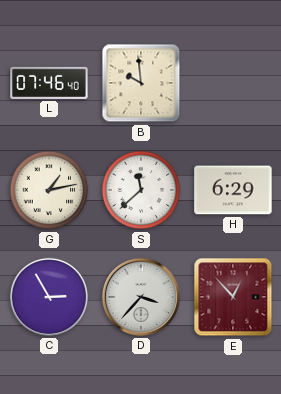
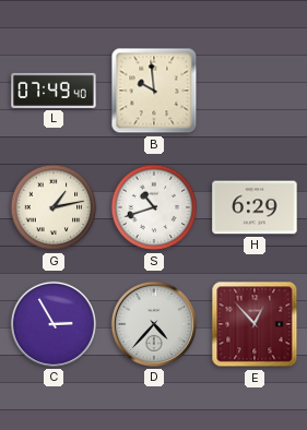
L: 07:46 -> 07:49
S: 11:38 -> 10:42
D: 3:37 -> 4:37
